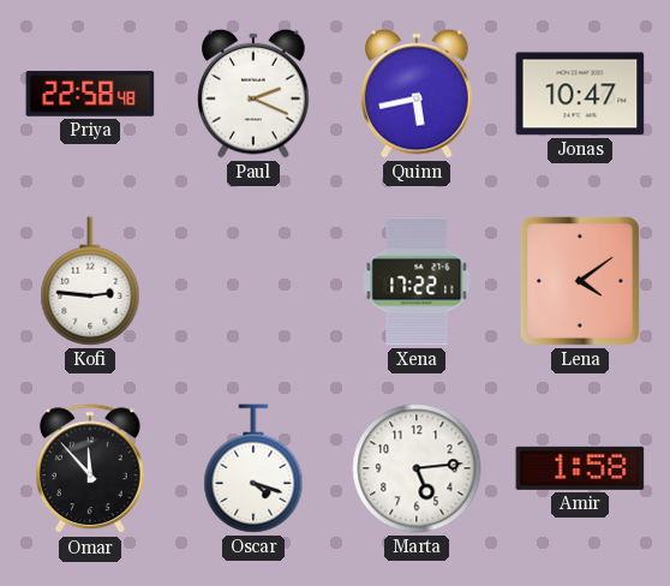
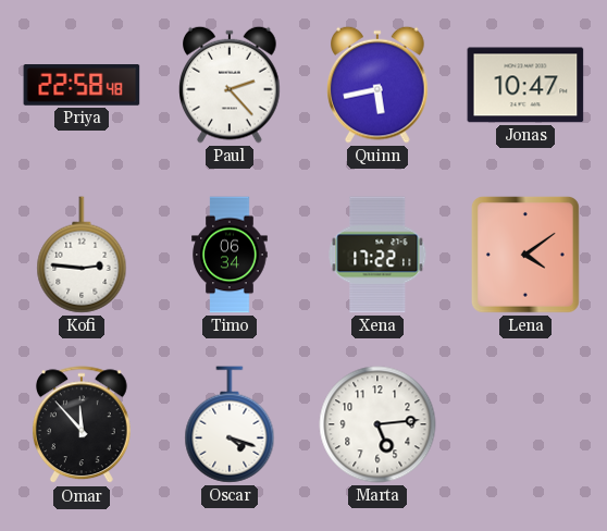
Paul: 2:19 -> 2:23
Timo: none -> 06:34
Amir: 1:58 -> none
